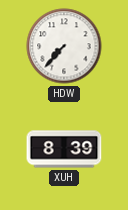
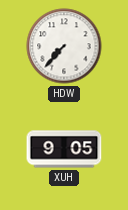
XUH: 8:39 -> 9:05
